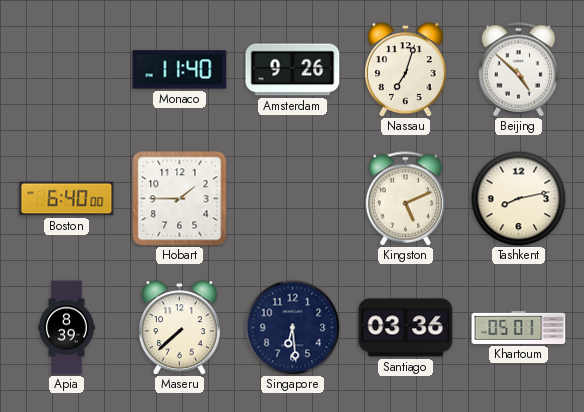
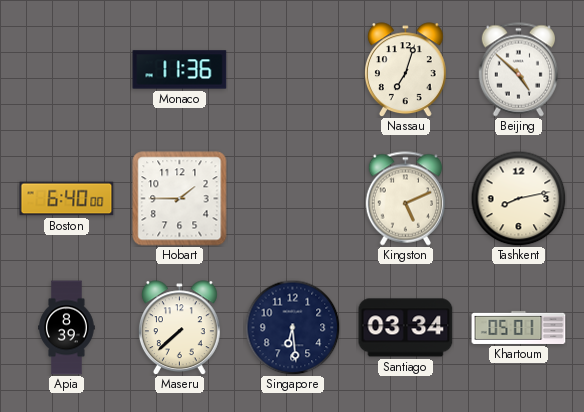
Monaco: 11:40 -> 11:36
Amsterdam: 9:26 -> none
Santiago: 03:36 -> 03:34
